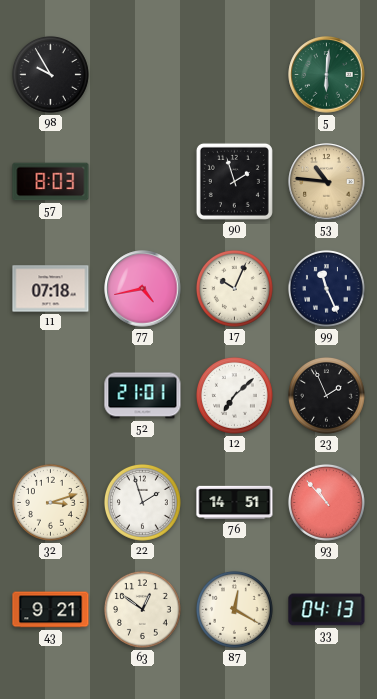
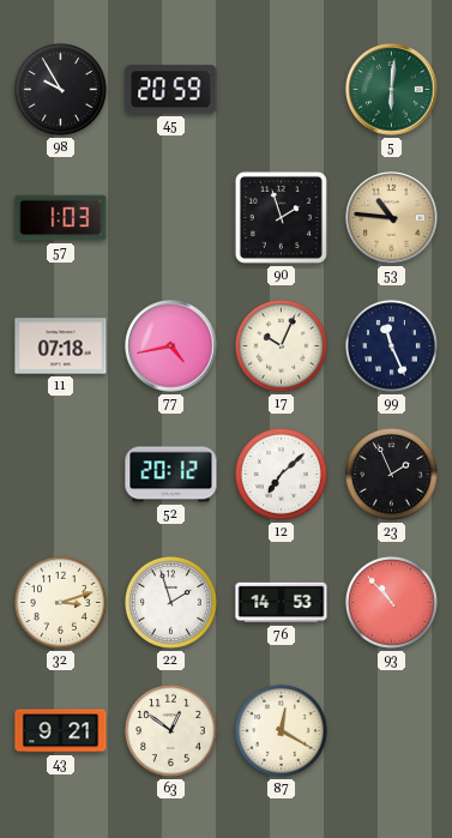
45: none -> 20:59
57: 8:03 -> 1:03
52: 21:01 -> 20:12
76: 14:51 -> 14:53
33: 04:13 -> none
